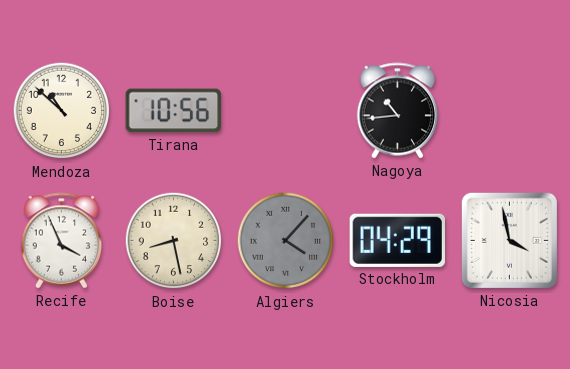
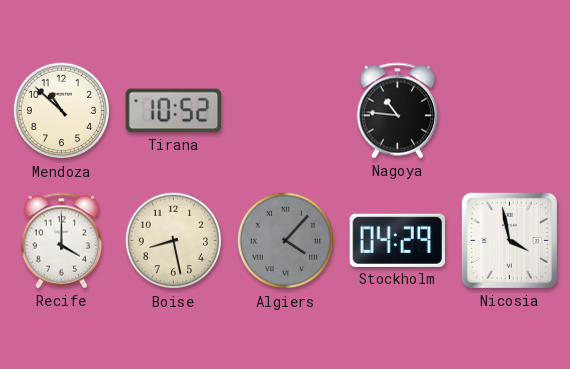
Tirana: 10:56 -> 10:52
Nagoya: 10:44 -> 10:46
Recife: 3:56 -> 4:00
